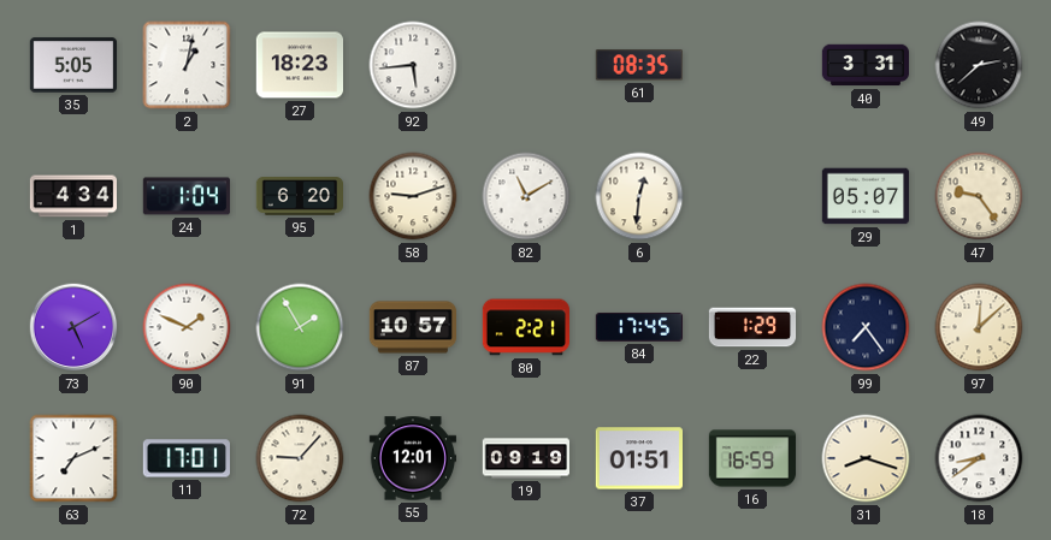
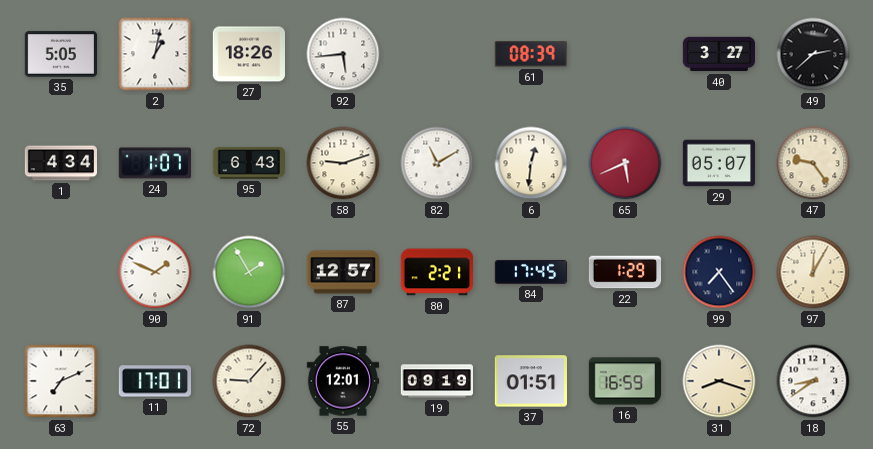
27: 18:23 -> 18:26
61: 08:35 -> 08:39
40: 3:31 -> 3:27
24: 1:04 -> 1:07
95: 6:20 -> 6:43
65: none -> 5:41
73: 5:10 -> none
87: 10:57 -> 12:57
97: 12:08 -> 12:05
